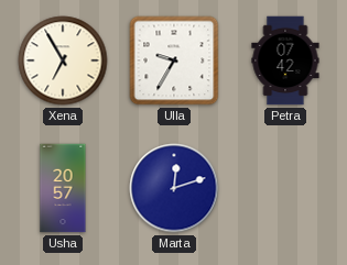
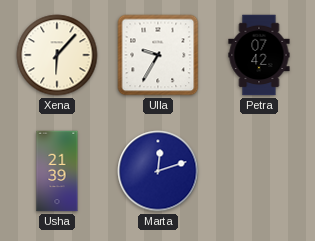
Xena: 6:55 -> 6:07
Usha: 20:57 -> 21:39
